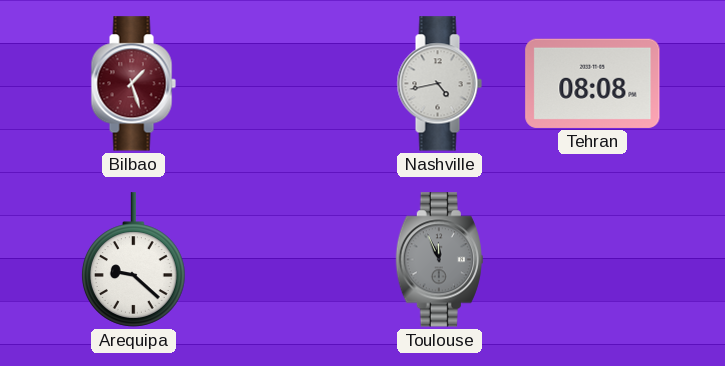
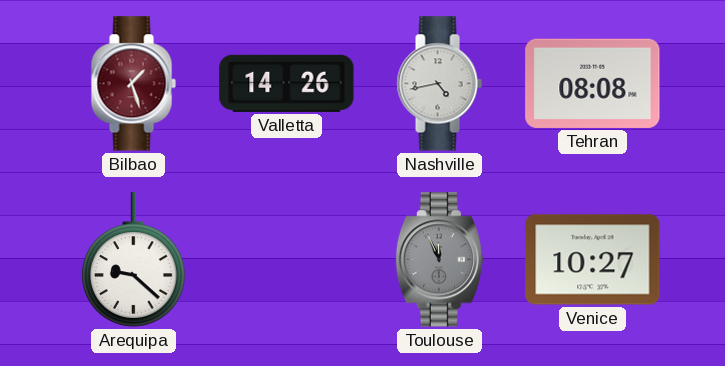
Valletta: none -> 14:26
Venice: none -> 10:27
